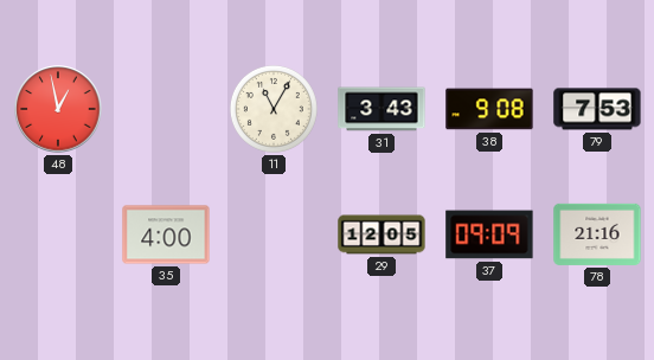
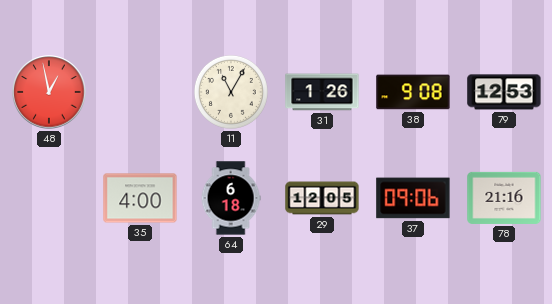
31: 3:43 -> 1:26
79: 7:53 -> 12:53
64: none -> 6:18
37: 09:09 -> 09:06
